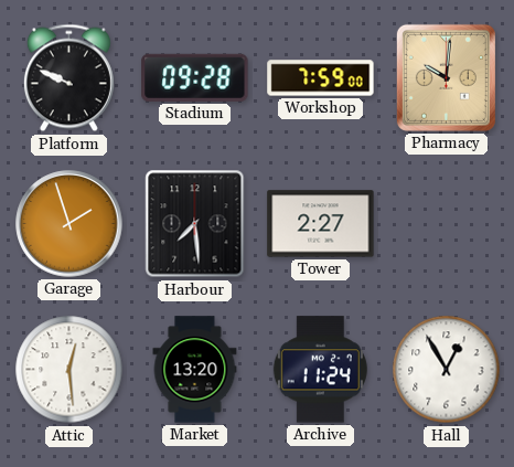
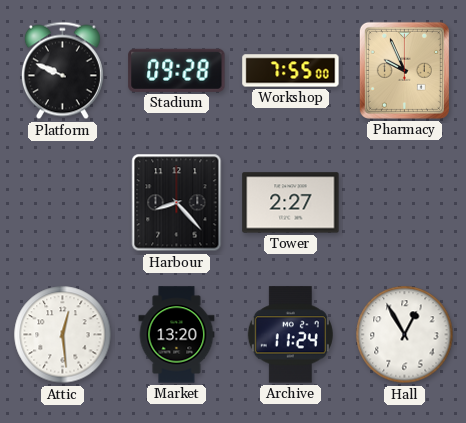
Workshop: 7:59 -> 7:55
Pharmacy: 10:01 -> 9:56
Garage: 1:57 -> none
Harbour: 7:29 -> 8:23
